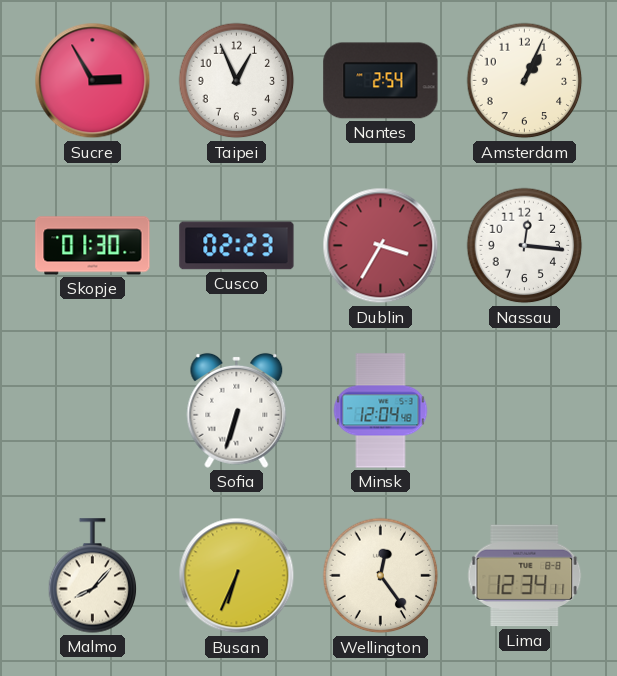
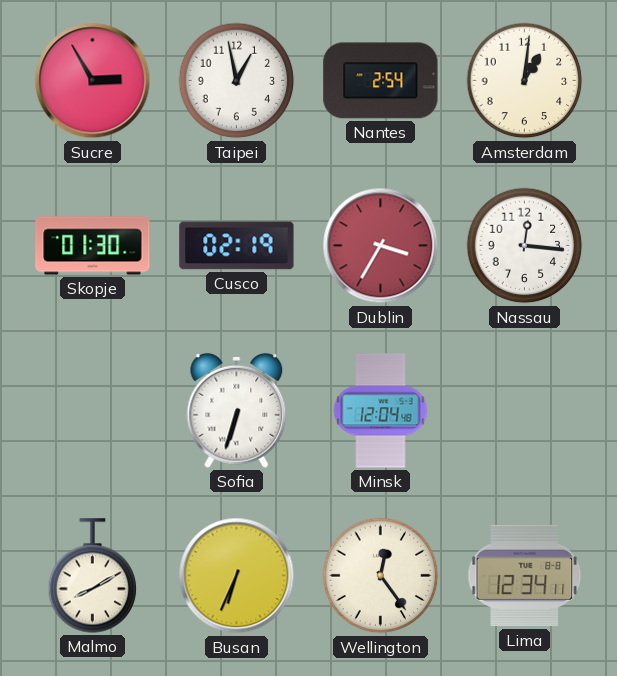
Taipei: 12:56 -> 12:58
Amsterdam: 1:04 -> 1:01
Cusco: 02:23 -> 02:19
Malmo: 8:07 -> 8:10
